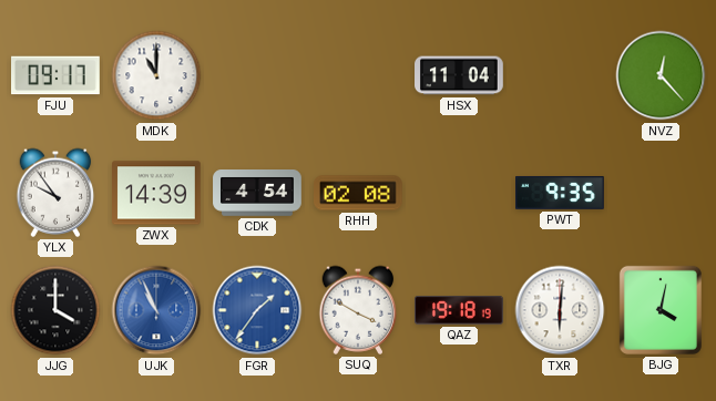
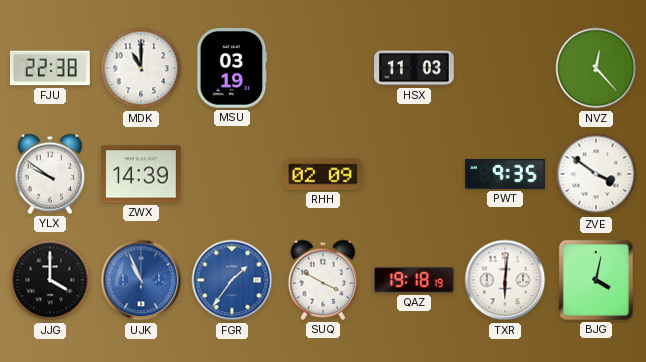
FJU: 09:17 -> 22:38
MSU: none -> 03:19
HSX: 11:04 -> 11:03
YLX: 9:54 -> 9:51
CDK: 4:54 -> none
RHH: 02:08 -> 02:09
ZVE: none -> 3:51
